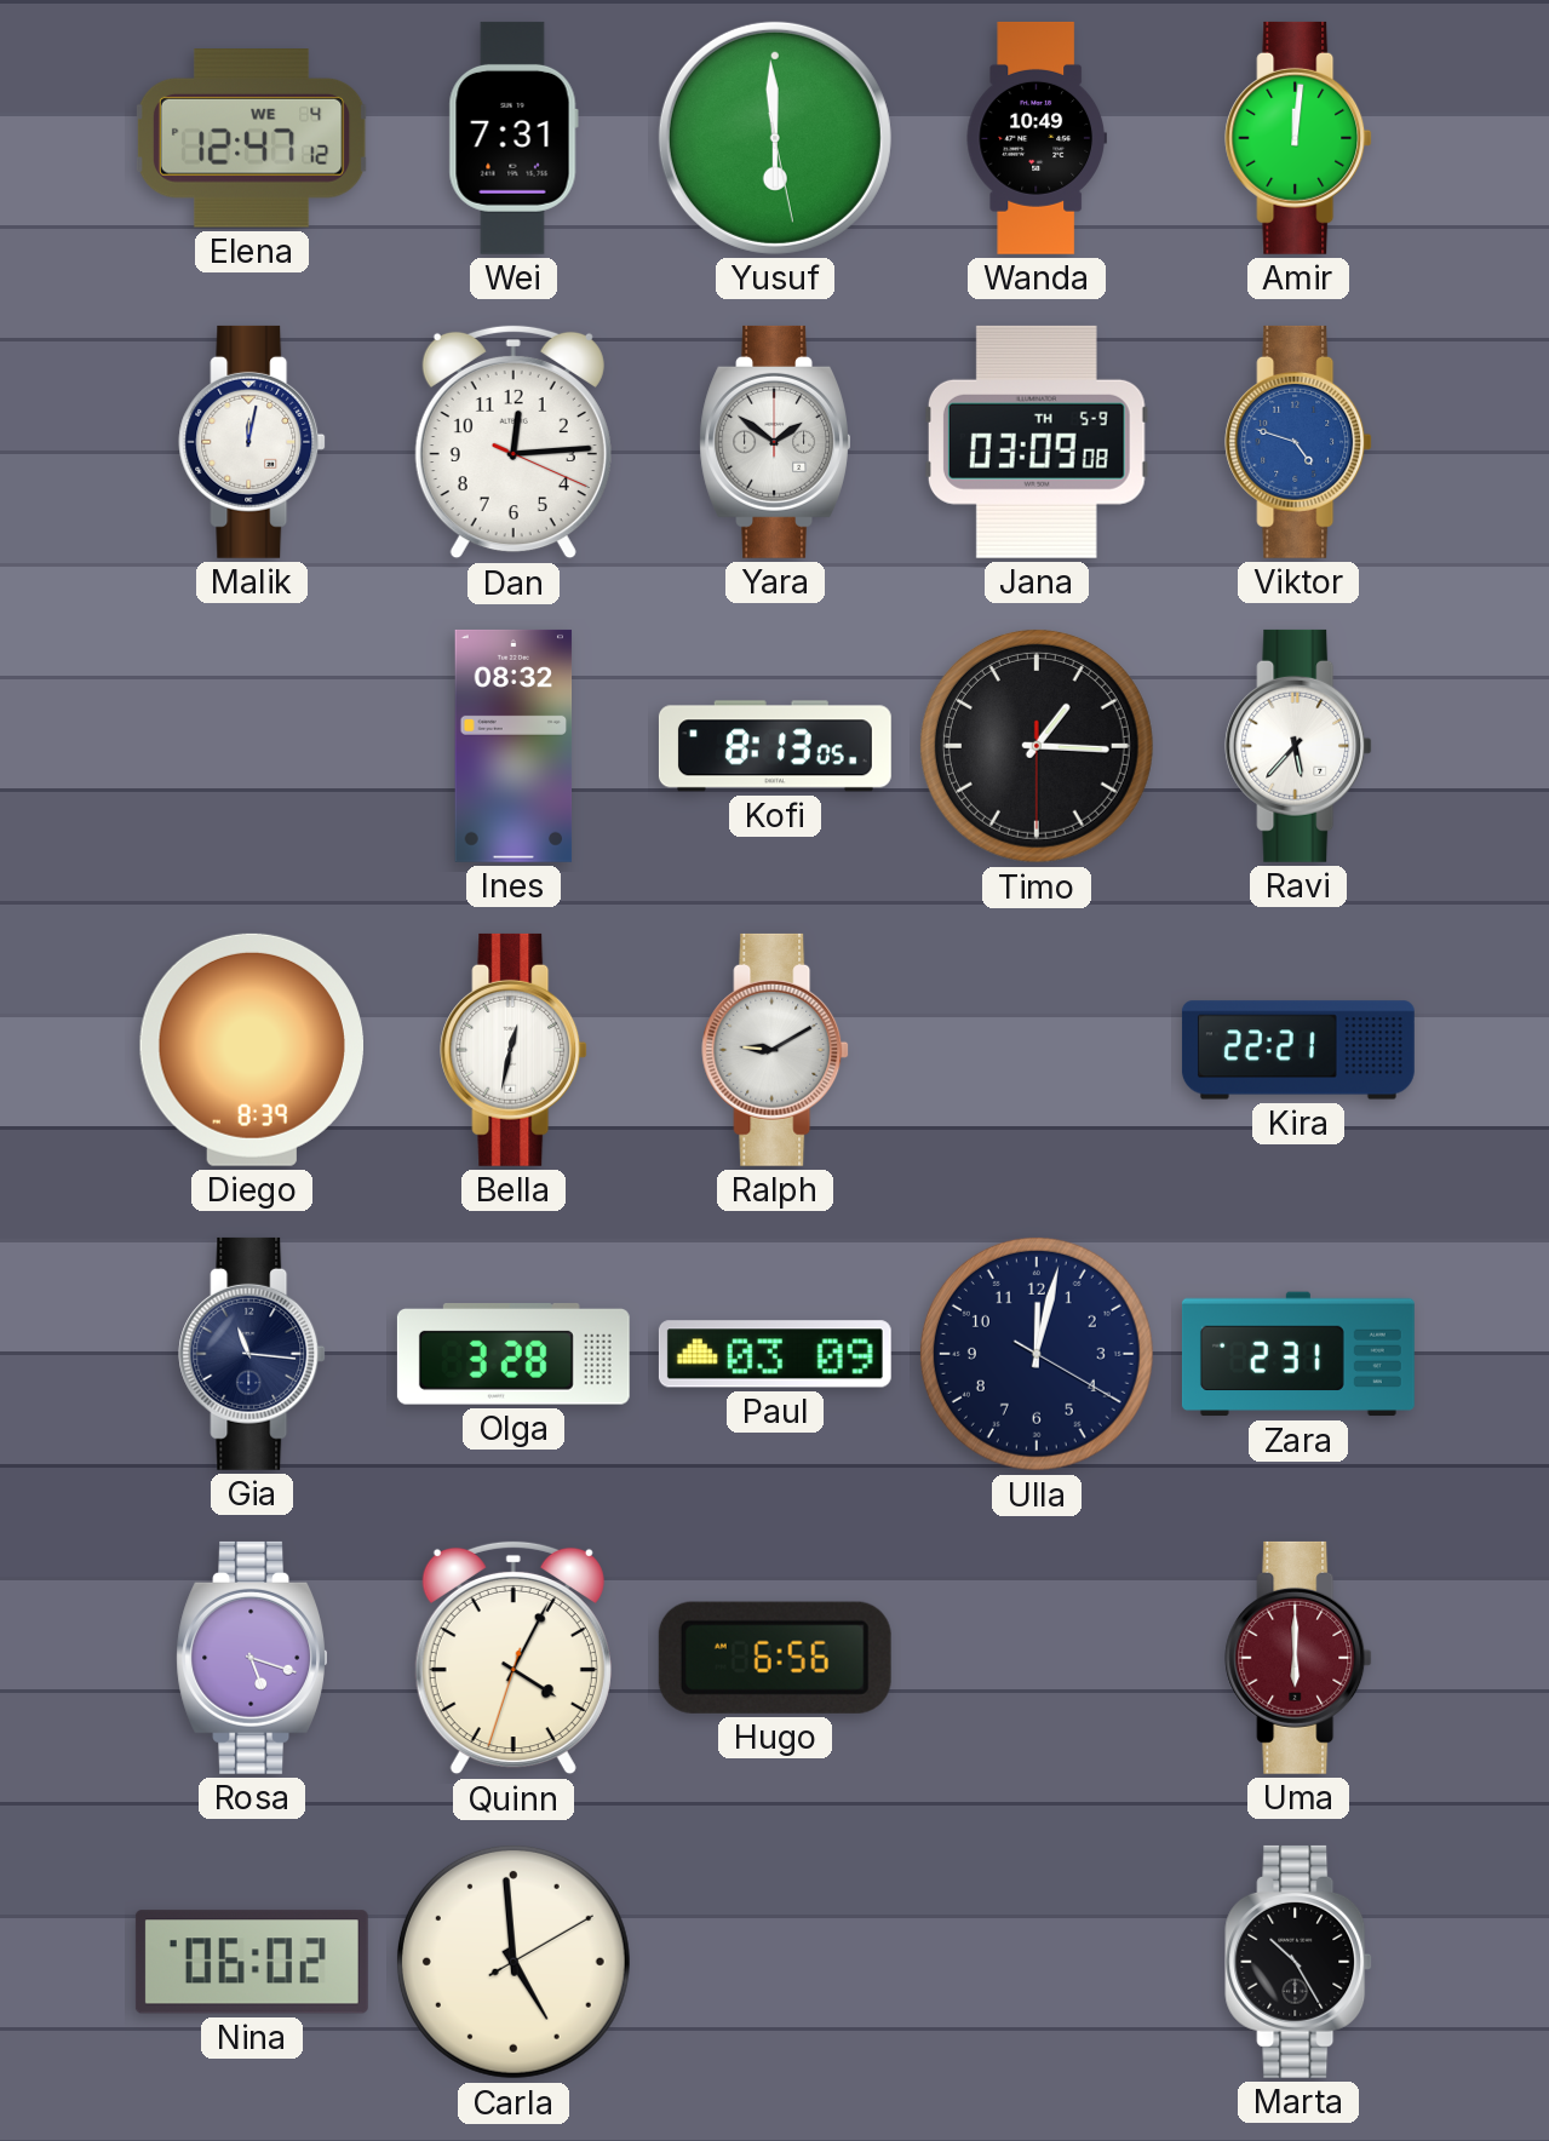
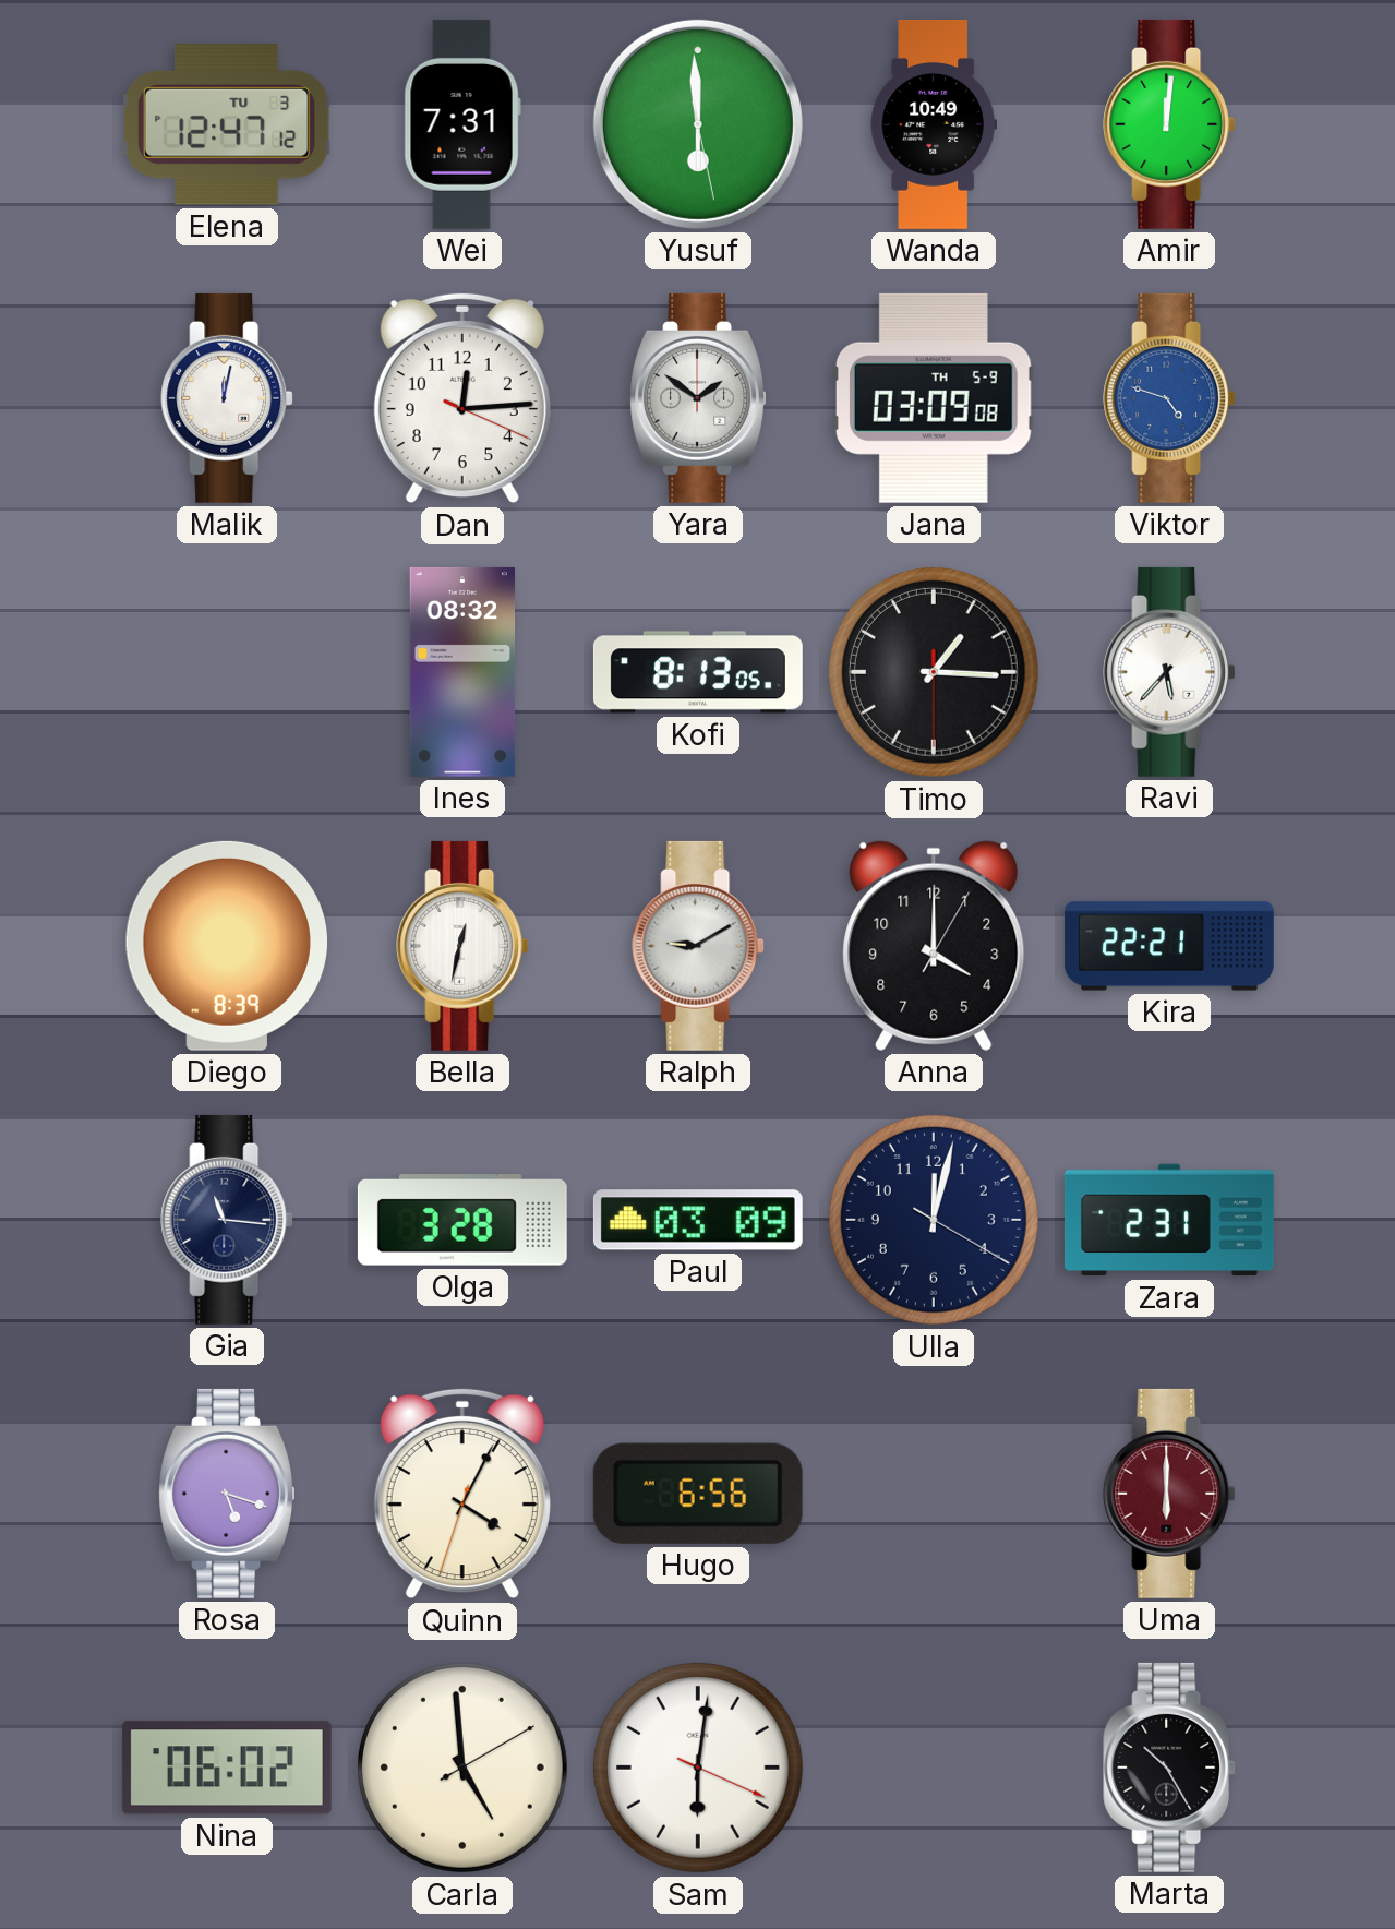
Elena date: WE 4 -> TU 3
Anna: none -> 4:00
Sam: none -> 6:01
